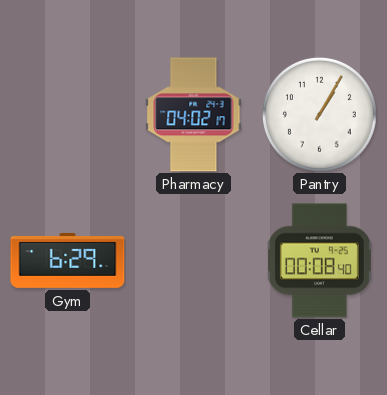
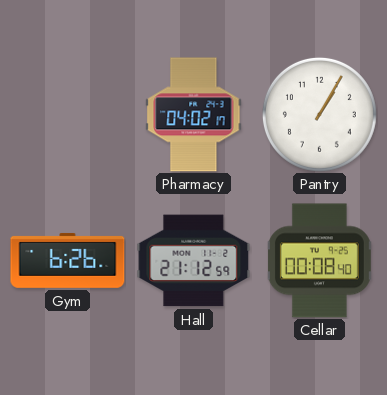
Gym: 6:29 -> 6:26
Hall: none -> 21:12
